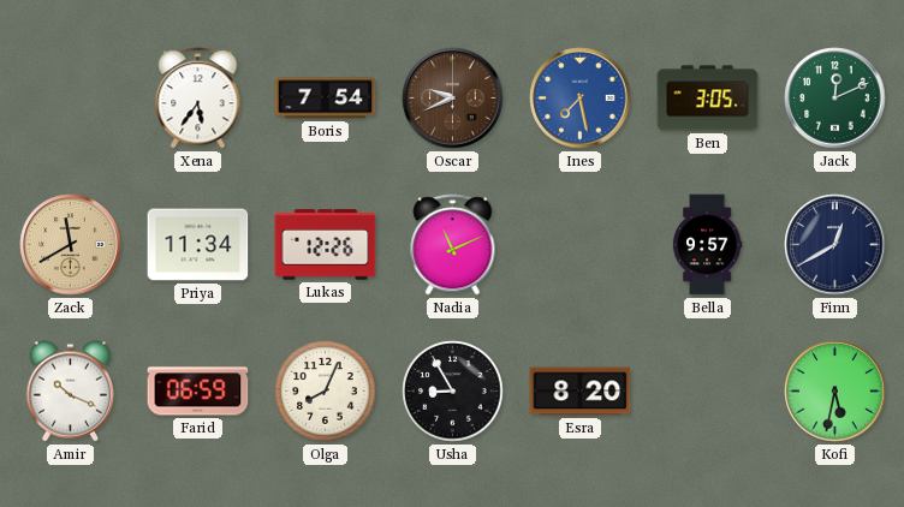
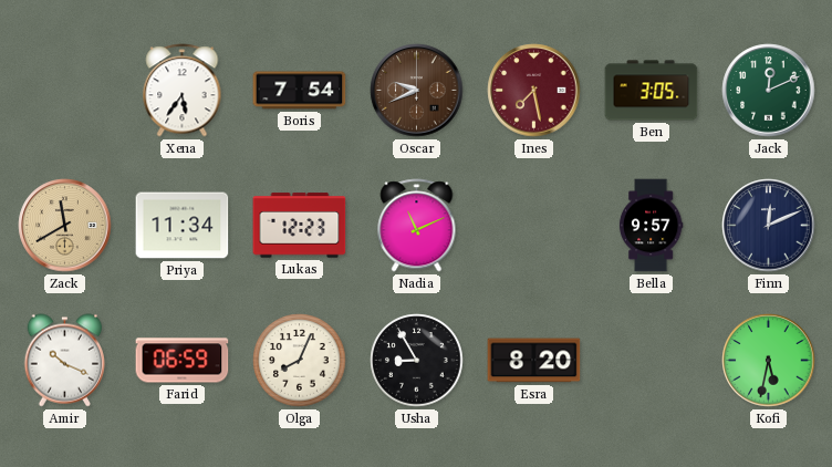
Ines dial: blue -> burgundy
Lukas: 12:26 -> 12:23
Finn: 12:40 -> 12:11
